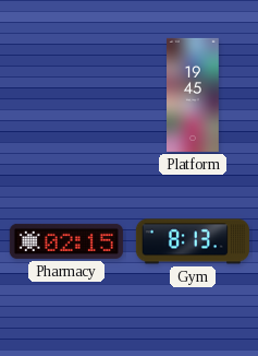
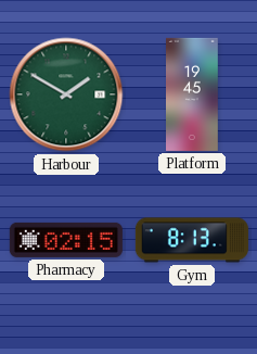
Harbour: none -> 1:50
